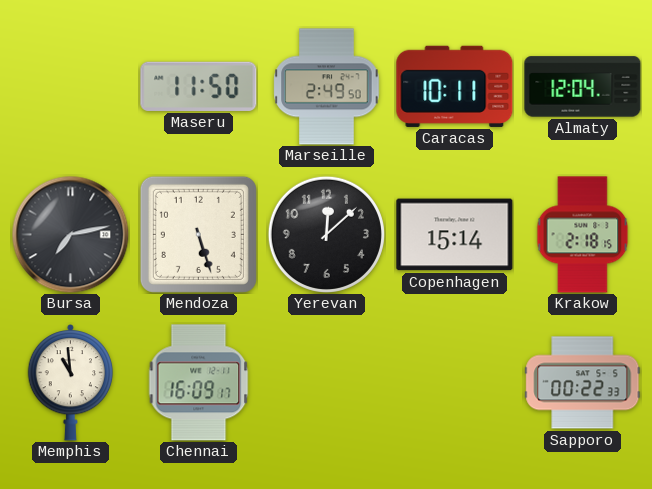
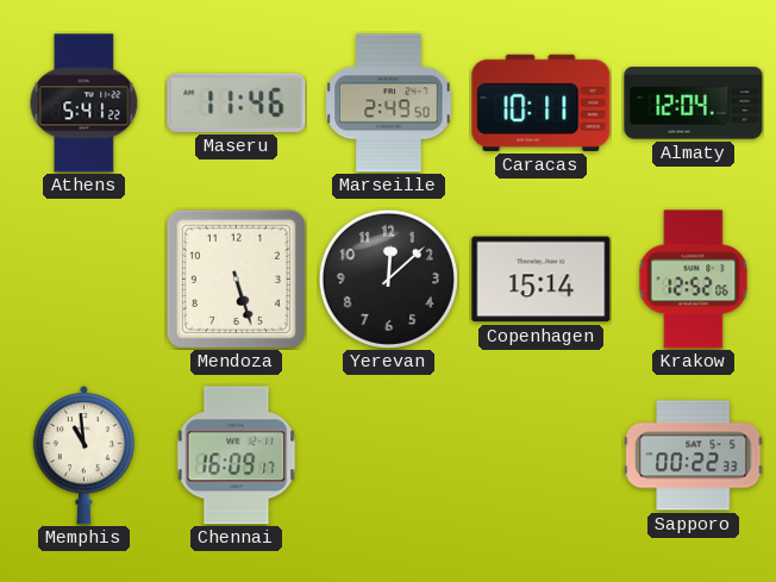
Athens: none -> 5:41
Maseru: 11:50 -> 11:46
Bursa: 7:13 -> none
Krakow: 2:18 -> 12:52
